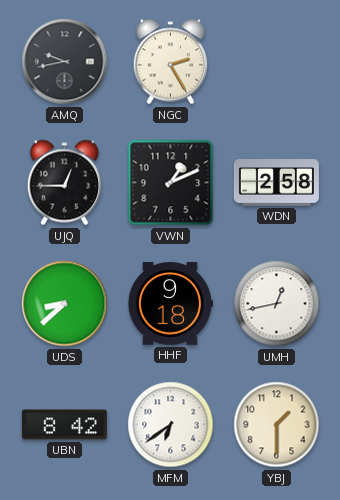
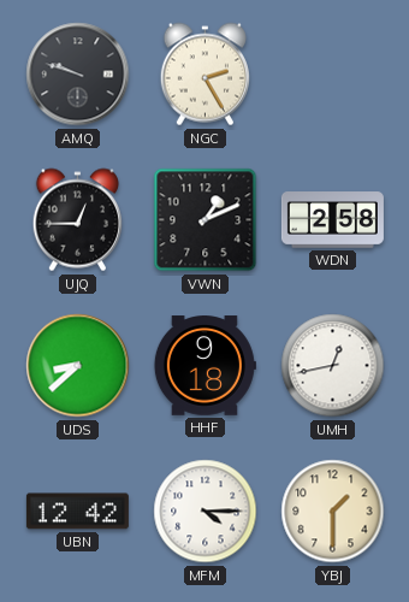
AMQ: 9:43 -> 9:48
UBN: 8:42 -> 12:42
MFM: 6:39 -> 4:15
